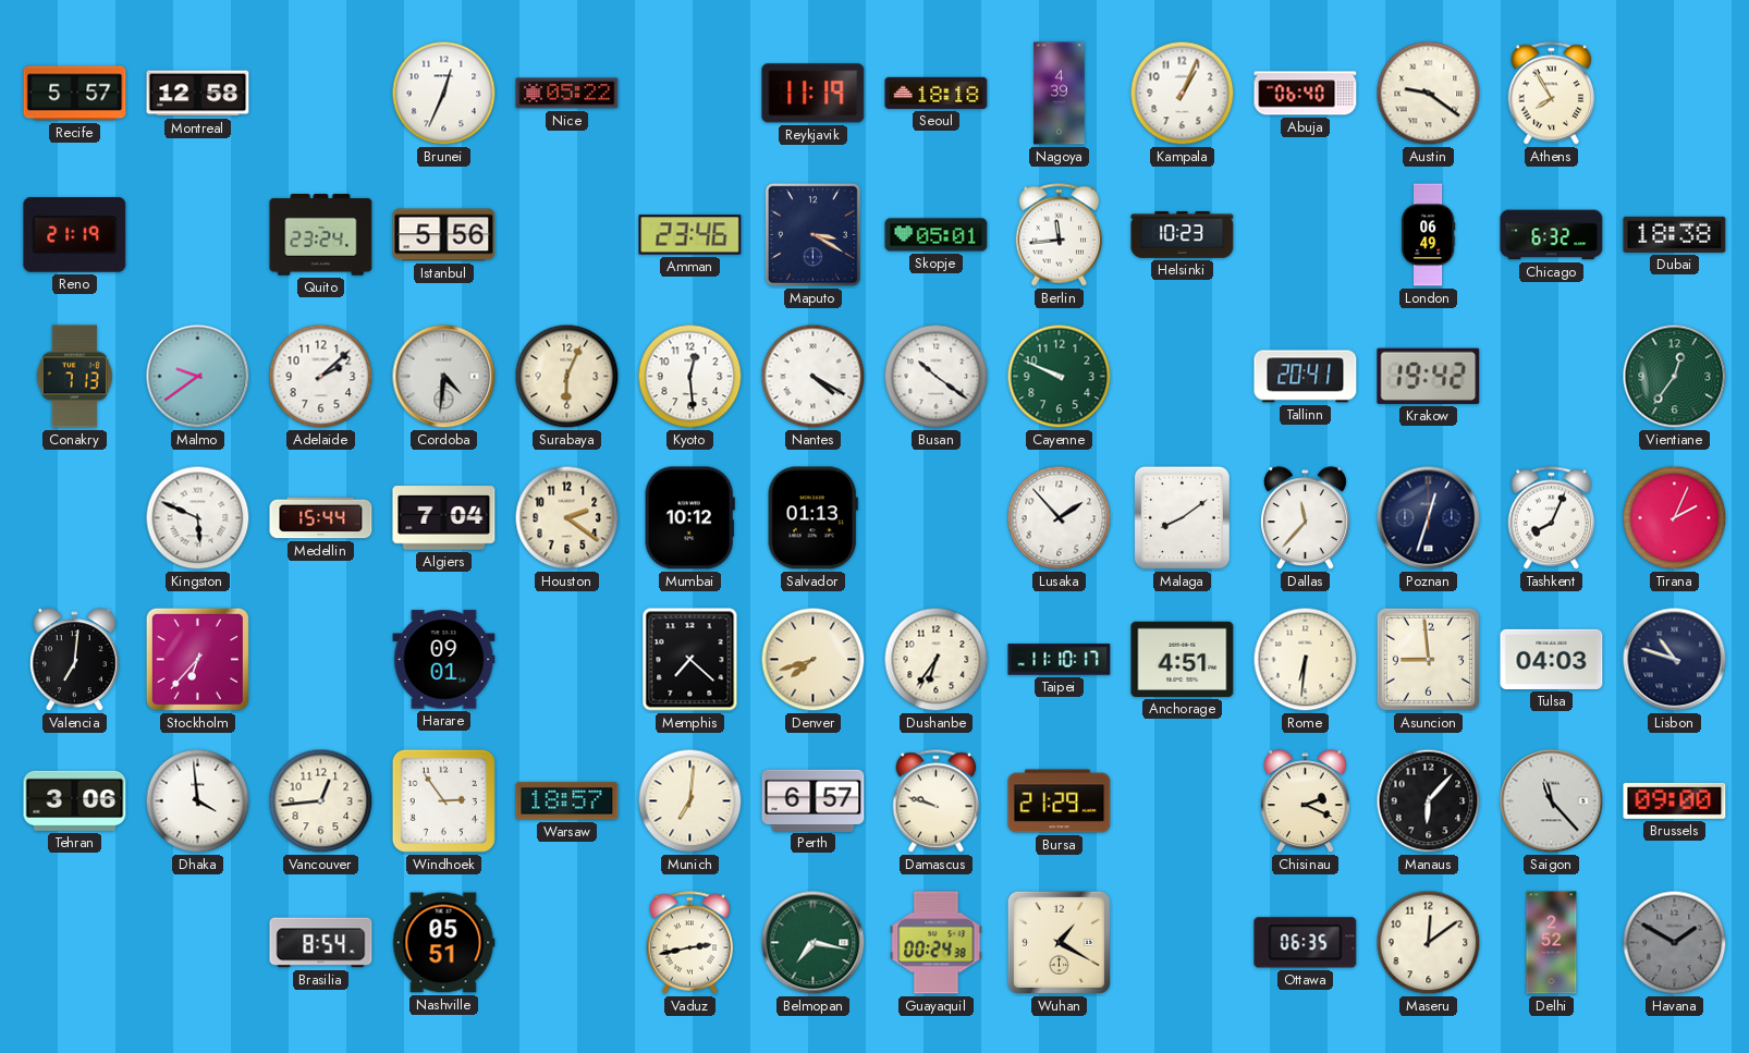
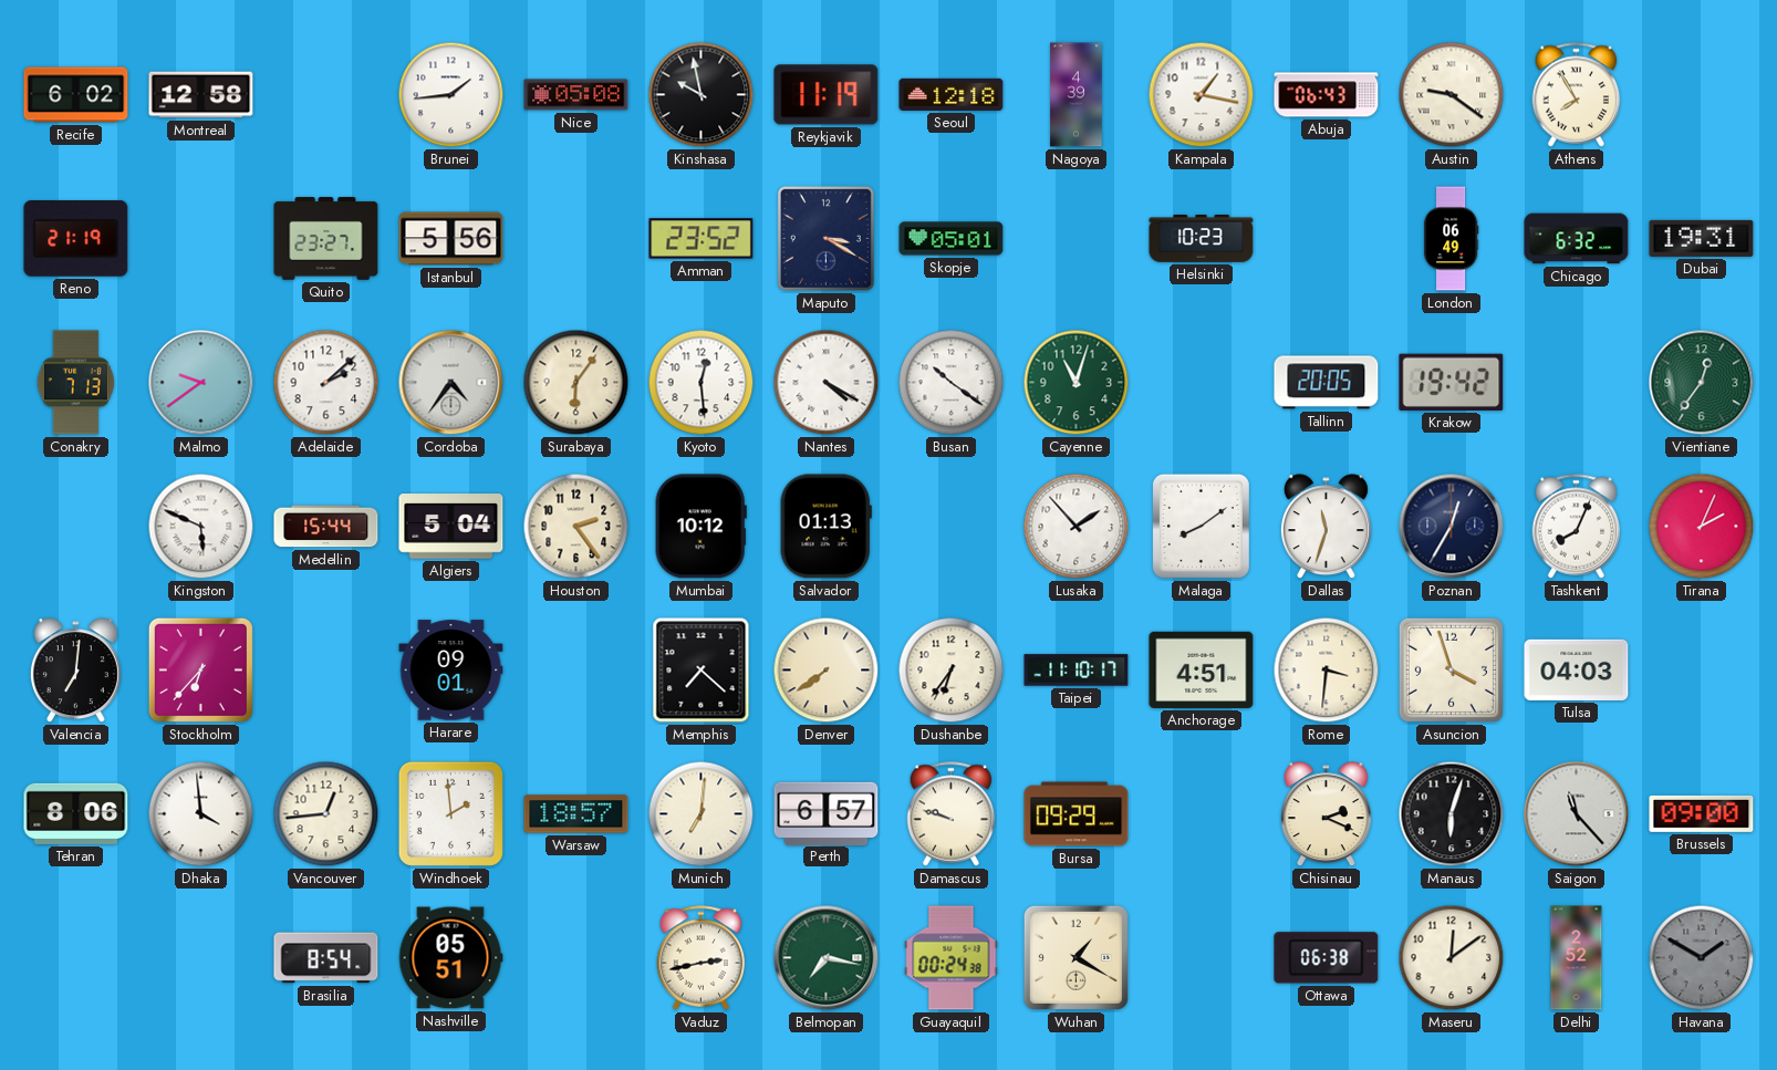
Recife: 5:57 -> 6:02
Brunei: 12:34 -> 1:44
Nice: 05:22 -> 05:08
Kinshasa: none -> 9:58
Seoul: 18:18 -> 12:18
Kampala: 1:04 -> 1:17
Abuja: 06:40 -> 06:43
Quito: 23:24 -> 23:27
Amman: 23:46 -> 23:52
Berlin: 11:44 -> none
Dubai: 18:38 -> 19:31
Cordoba: 4:31 -> 4:36
Surabaya: 6:04 -> 6:06
Cayenne: 9:49 -> 11:03
Tallinn: 20:41 -> 20:05
Algiers: 7:04 -> 5:04
Houston: 2:21 -> 2:24
Dallas: 11:37 -> 11:33
Poznan: 12:33 -> 12:35
Denver: 7:42 -> 7:39
Rome: 6:31 -> 3:31
Asuncion: 8:59 -> 3:57
Lisbon: 10:48 -> none
Tehran: 3:06 -> 8:06
Windhoek: 2:54 -> 1:59
Bursa: 21:29 -> 09:29
Manaus: 6:07 -> 6:03
Ottawa: 06:35 -> 06:38
